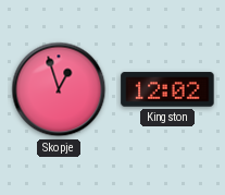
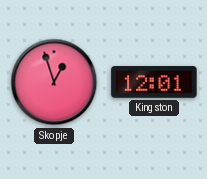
Kingston: 12:02 -> 12:01
